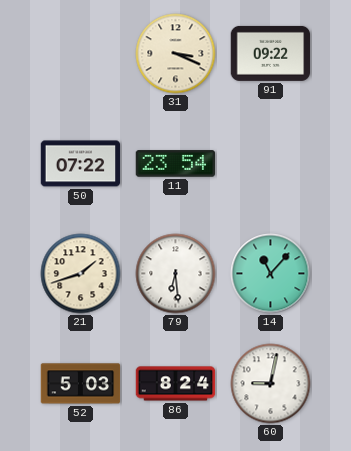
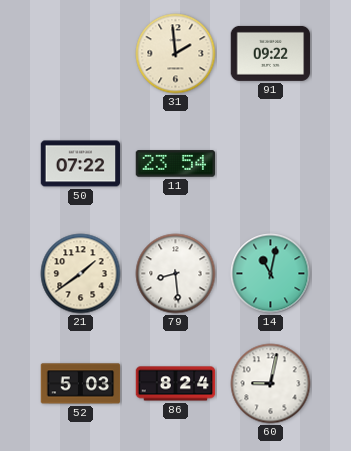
31: 3:19 -> 1:59
21: 1:42 -> 1:39
79: 6:29 -> 8:29
14: 11:07 -> 11:02
